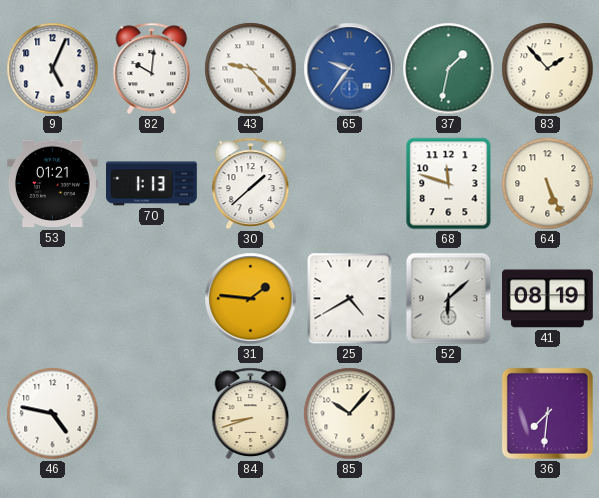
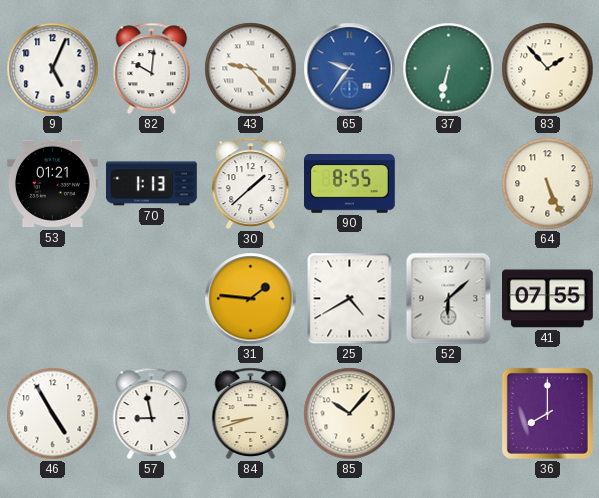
37: 1:32 -> 6:32
90: none -> 8:55
68: 11:48 -> none
41: 08:19 -> 07:55
46: 4:47 -> 4:55
57: none -> 8:58
36: 7:31 -> 8:00
